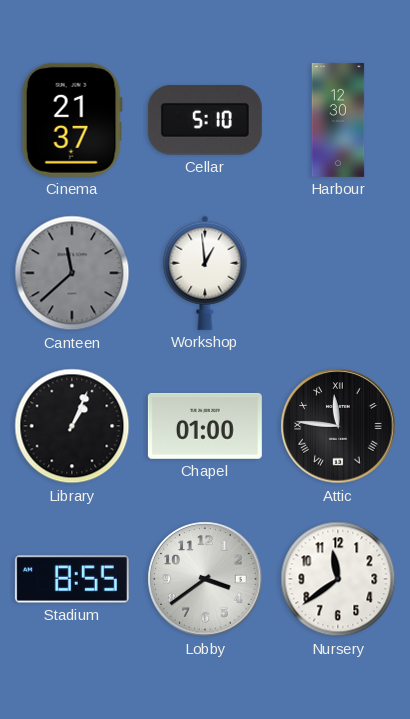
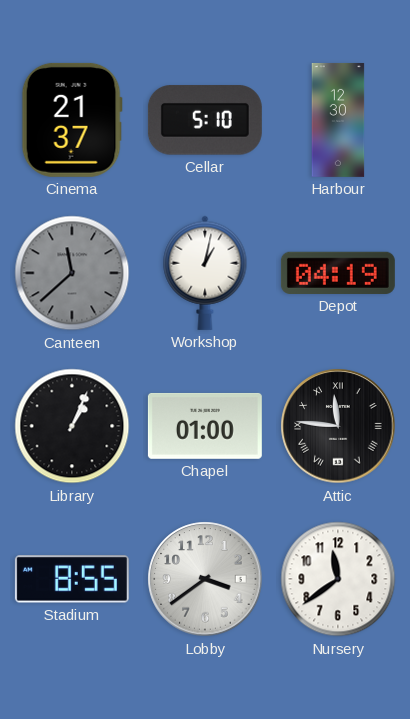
Workshop: 12:59 -> 1:02
Depot: none -> 04:19
